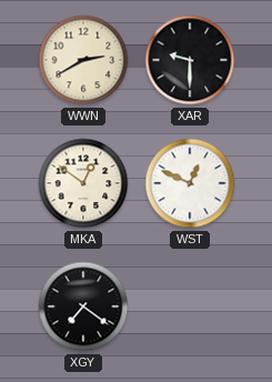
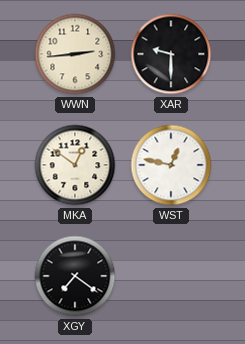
WWN: 2:40 -> 2:44
WST: 12:49 -> 12:47
